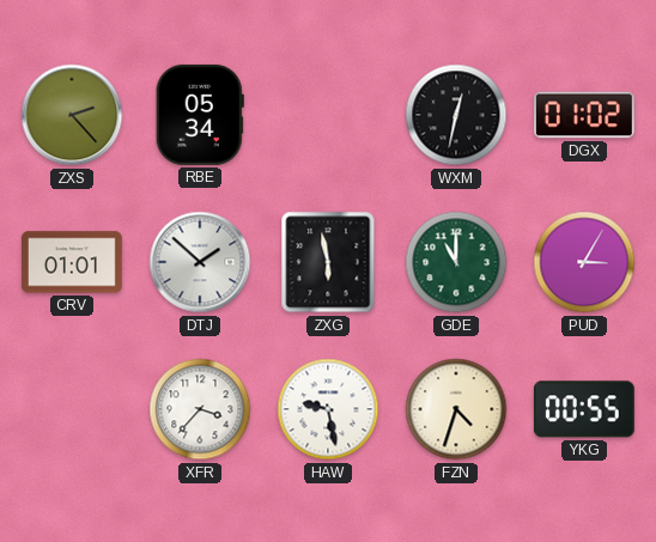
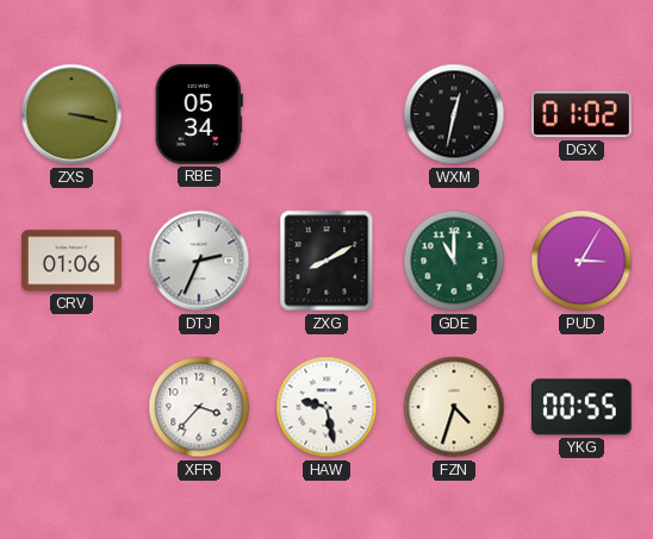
ZXS: 2:23 -> 3:17
CRV: 01:01 -> 01:06
DTJ: 1:52 -> 2:34
ZXG: 5:58 -> 8:10
